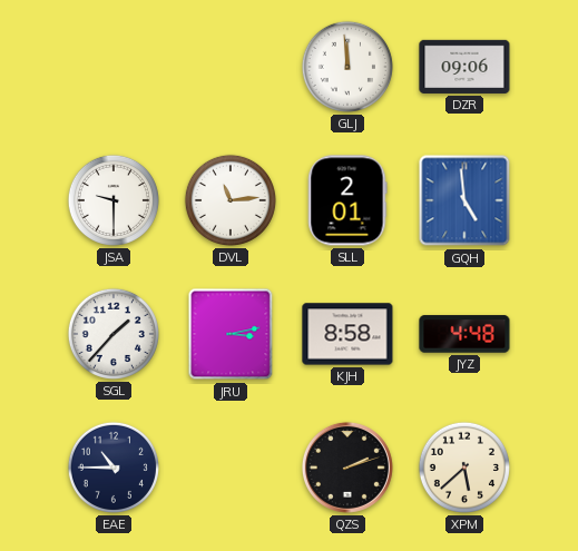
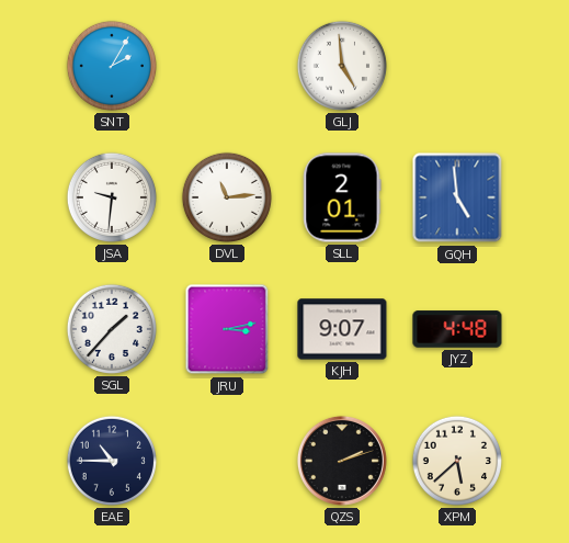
SNT: none -> 2:05
GLJ: 11:59 -> 4:59
DZR: 09:06 -> none
JSA: 9:30 -> 9:31
KJH: 8:58 -> 9:07
